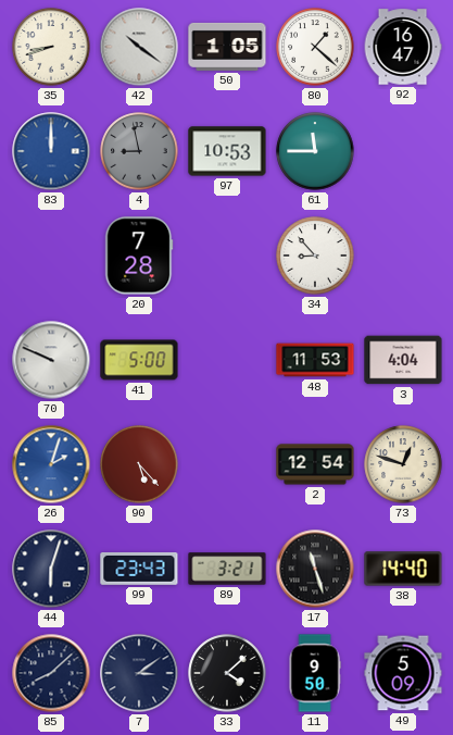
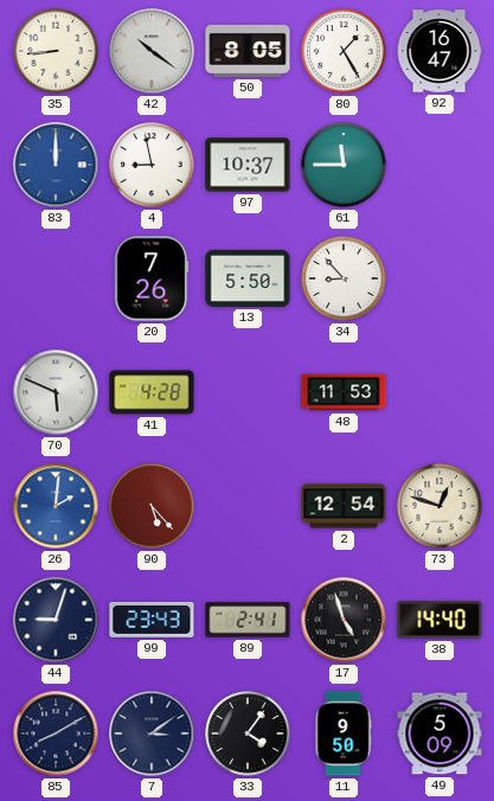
35: 8:42 -> 8:44
50: 1:05 -> 8:05
80: 1:22 -> 1:25
4 dial: grey -> white
97: 10:53 -> 10:37
20: 7:28 -> 7:26
13: none -> 5:50
70: 9:49 -> 5:49
41: 5:00 -> 4:28
3: 4:04 -> none
26: 2:03 -> 2:01
44: 6:03 -> 9:03
89: 3:21 -> 2:41
17: 11:27 -> 4:57
85: 8:08 -> 8:10
33: 4:08 -> 4:06
